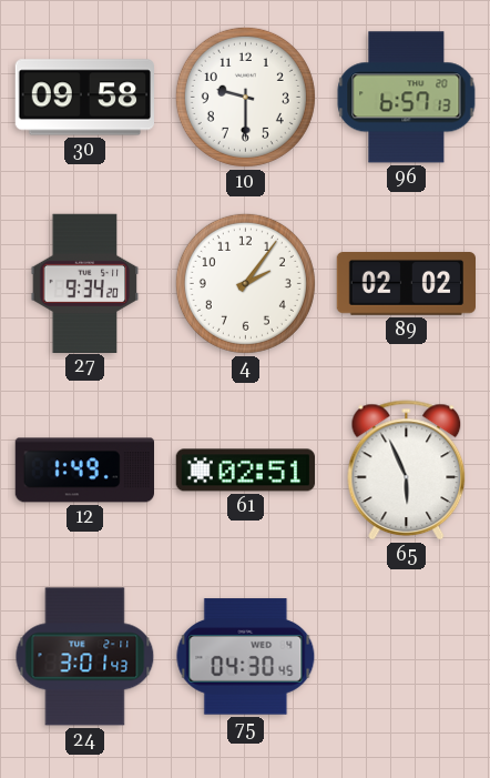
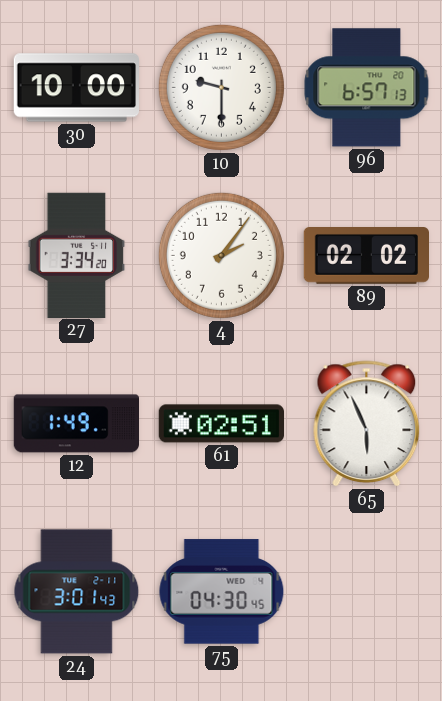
30: 09:58 -> 10:00
27: 9:34 -> 3:34
